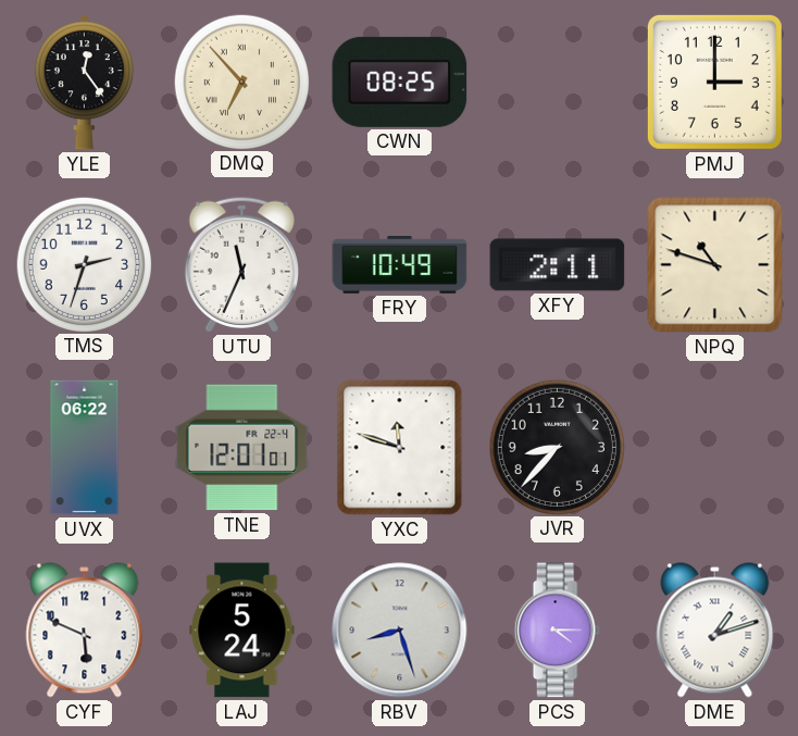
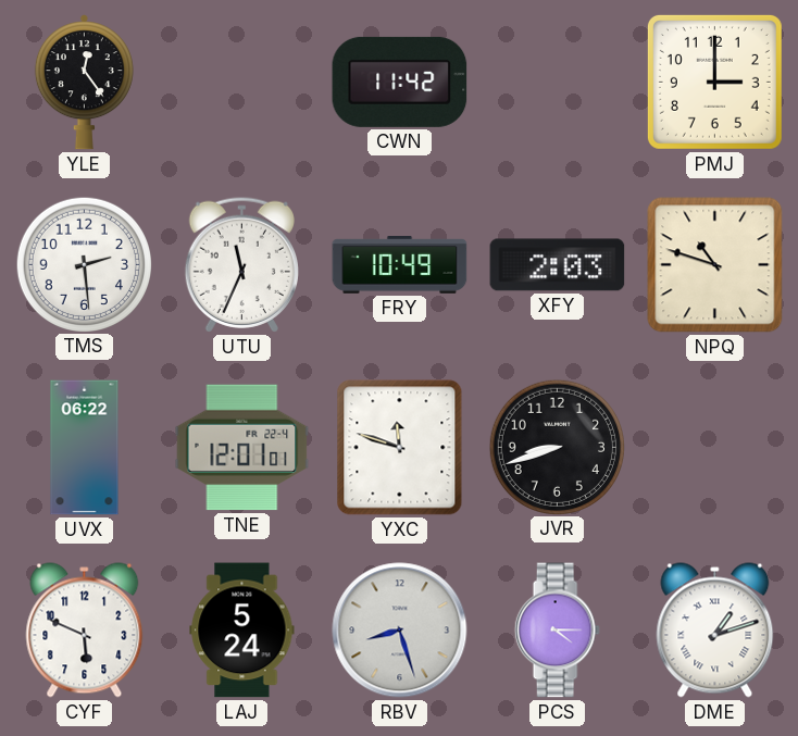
DMQ: 6:53 -> none
CWN: 08:25 -> 11:42
TMS: 2:33 -> 2:29
XFY: 2:11 -> 2:03
JVR: 8:37 -> 8:42
